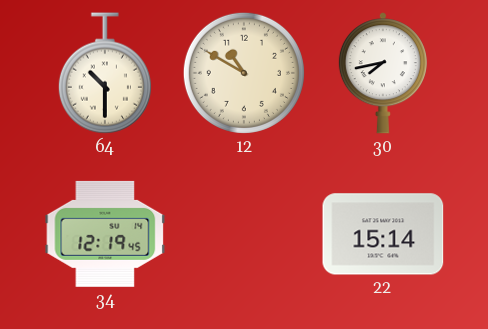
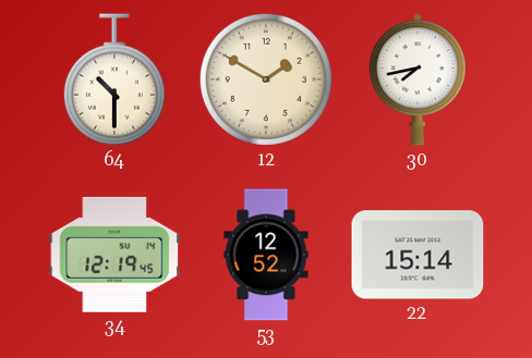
12: 10:50 -> 1:50
53: none -> 12:52
